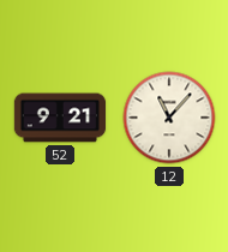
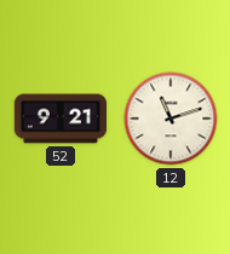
12: 11:07 -> 11:12
